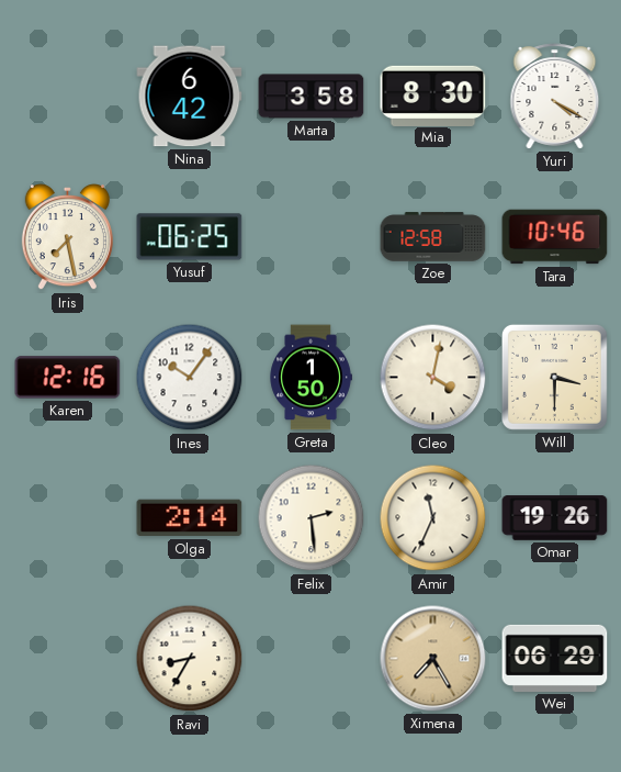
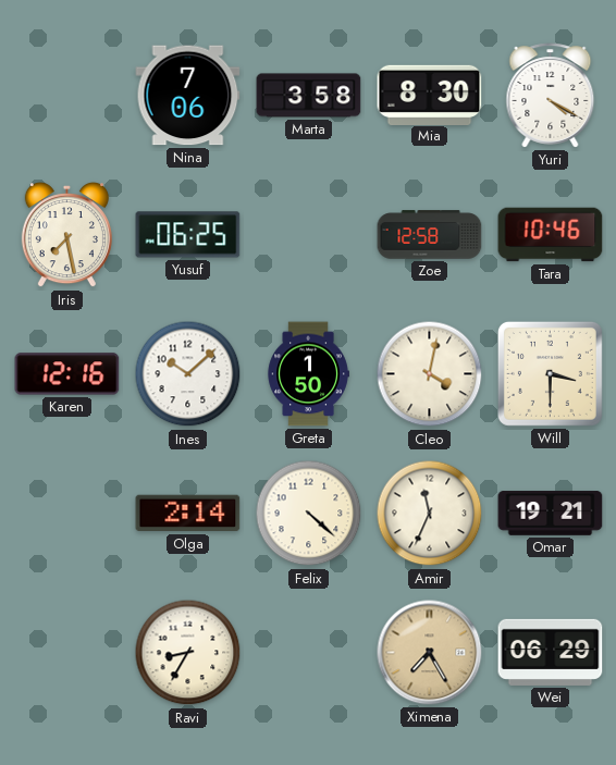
Nina: 6:42 -> 7:06
Ines: 10:06 -> 10:08
Felix: 2:29 -> 4:22
Omar: 19:26 -> 19:21
